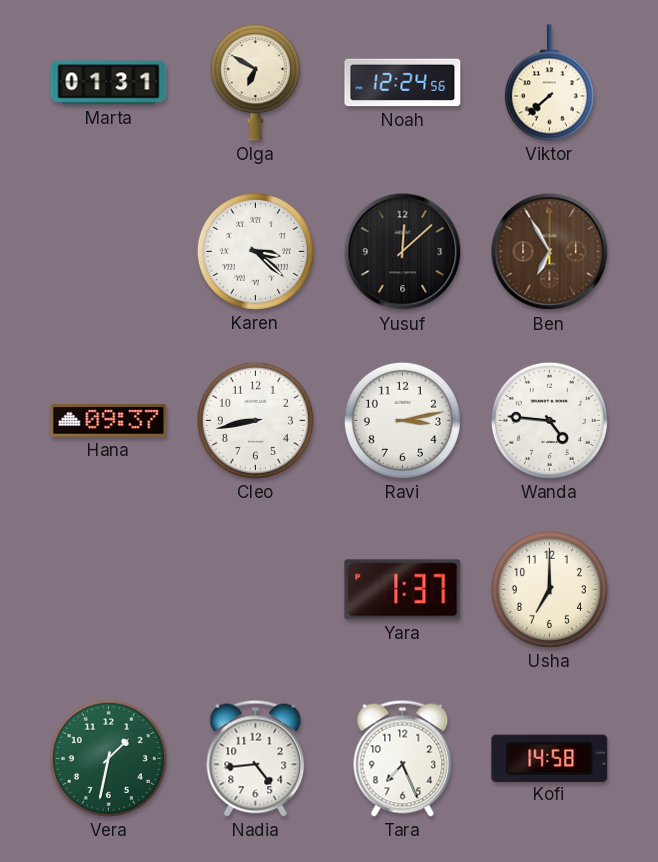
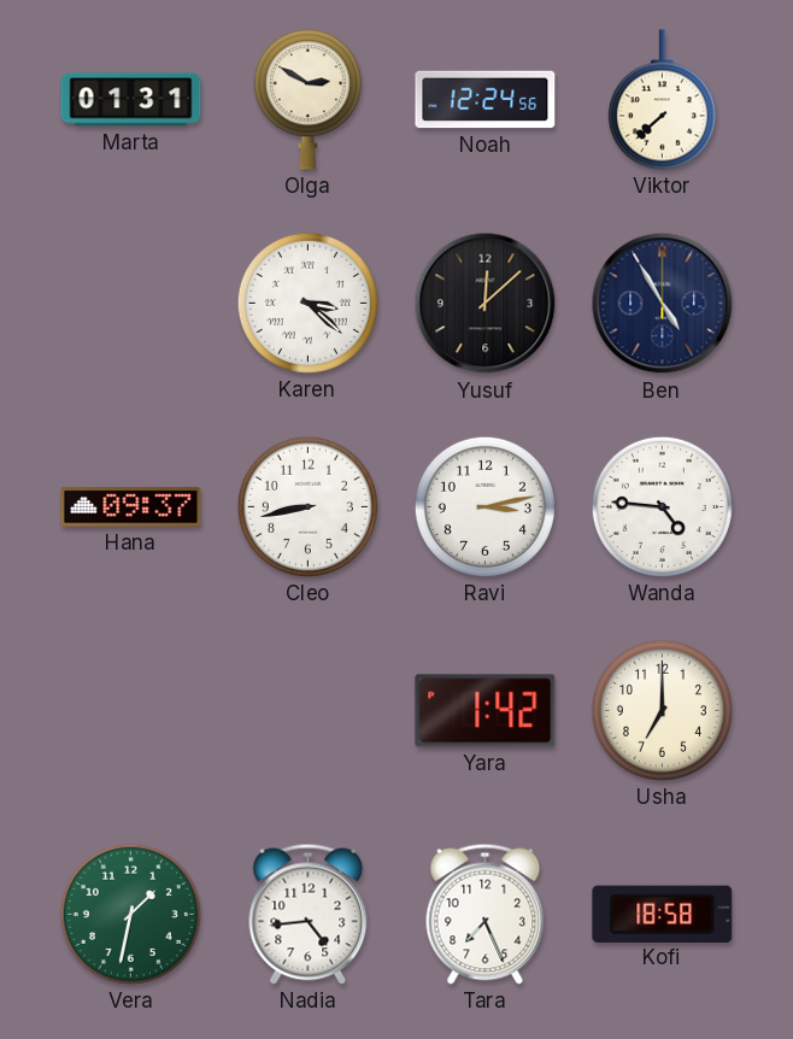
Olga: 6:50 -> 2:50
Ben: 6:55 -> 4:55
Ben dial: brown -> navy
Yara: 1:37 -> 1:42
Kofi: 14:58 -> 18:58
